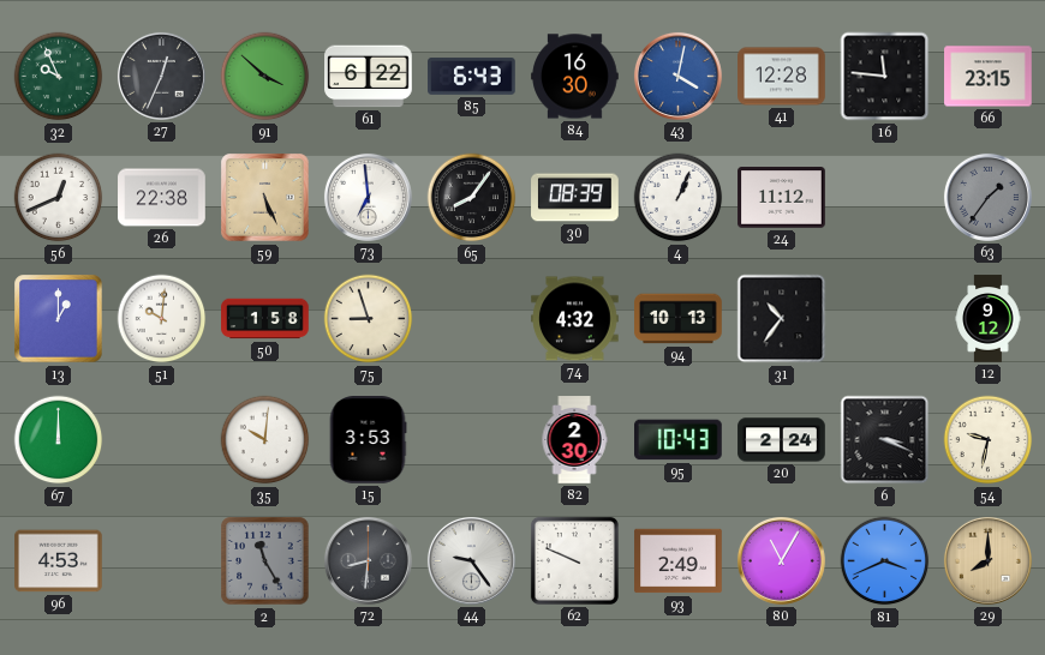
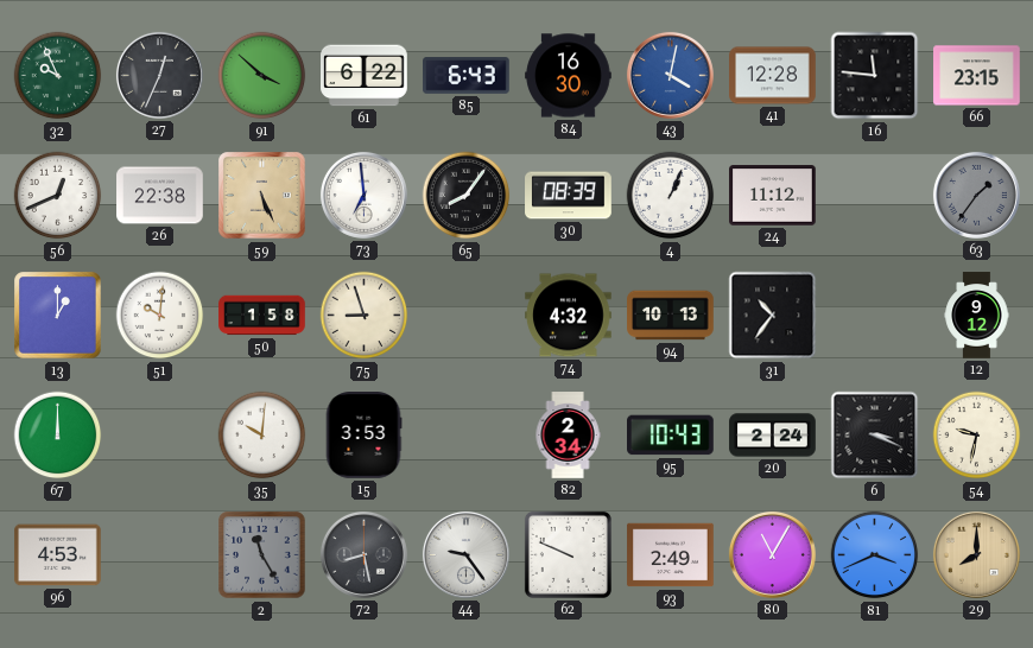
82: 2:30 -> 2:34
72: 8:31 -> 8:28
